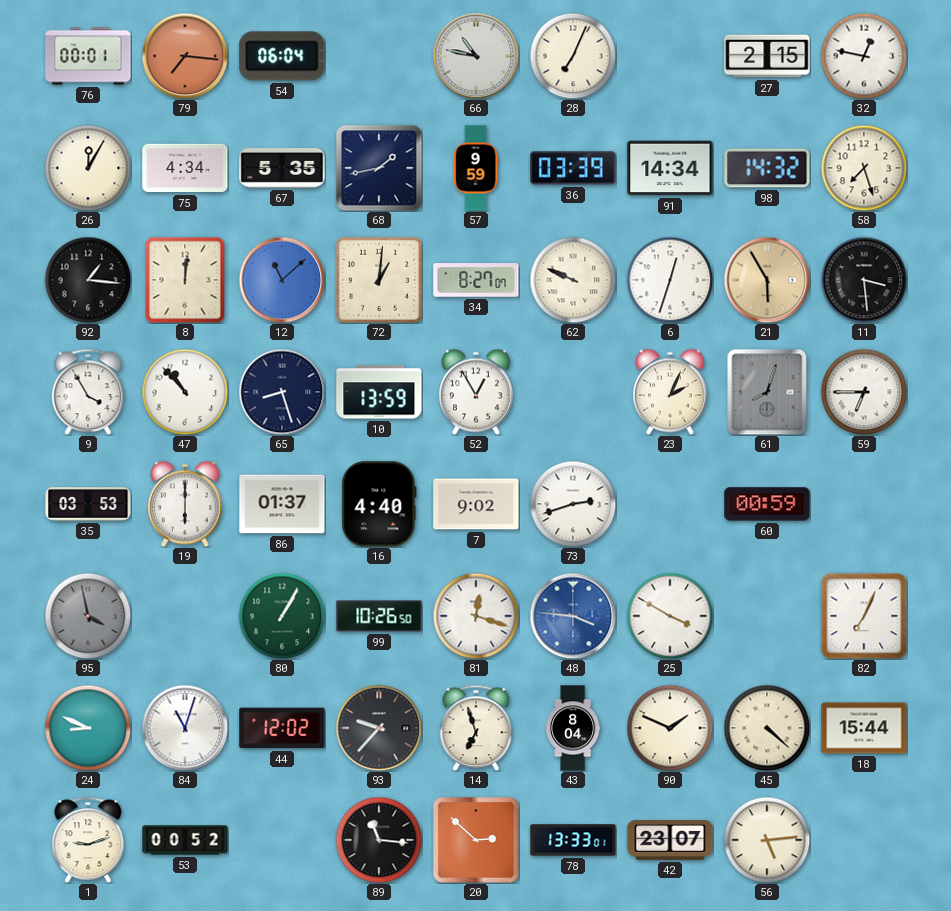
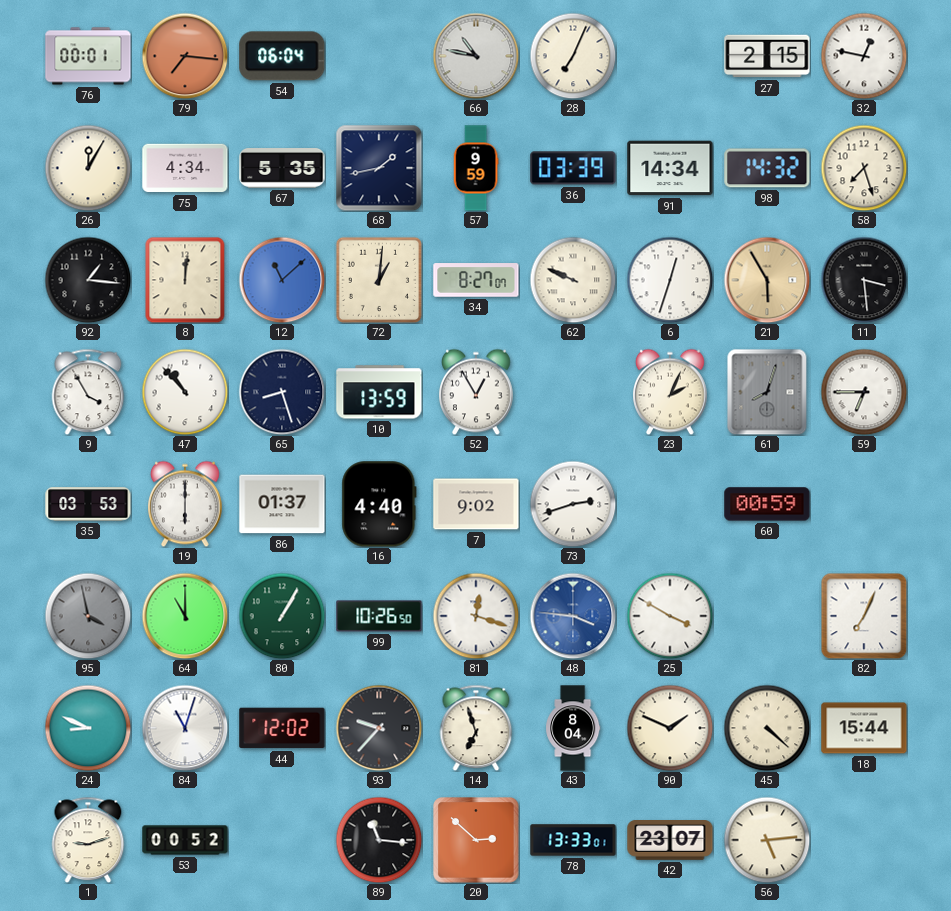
64: none -> 11:00
